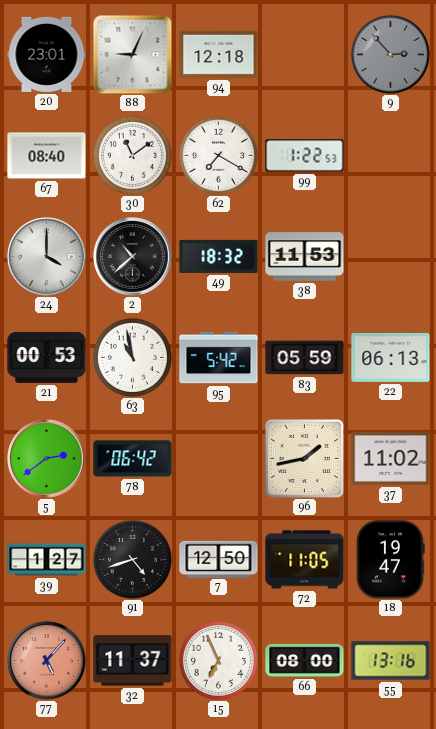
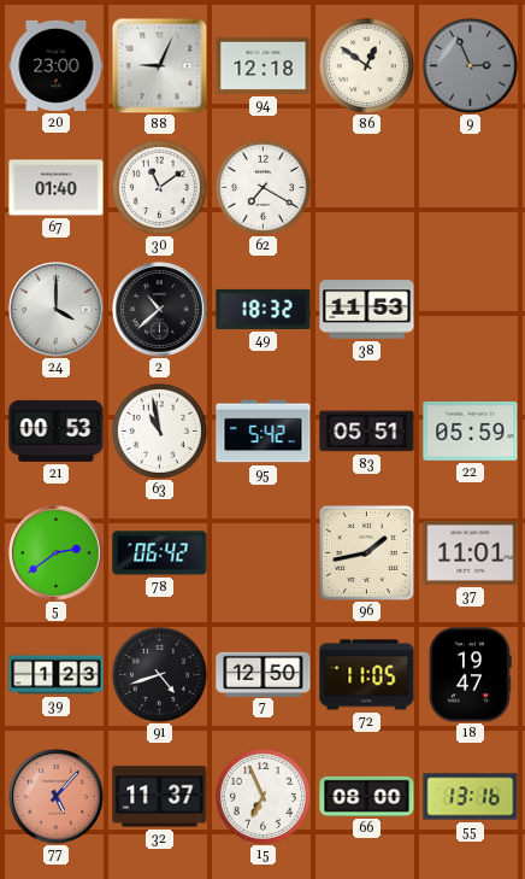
20: 23:01 -> 23:00
86: none -> 12:51
9: 2:53 -> 2:56
67: 08:40 -> 01:40
99: 1:22 -> none
83: 05:59 -> 05:51
22: 06:13 -> 05:59
37: 11:02 -> 11:01
39: 1:27 -> 1:23
